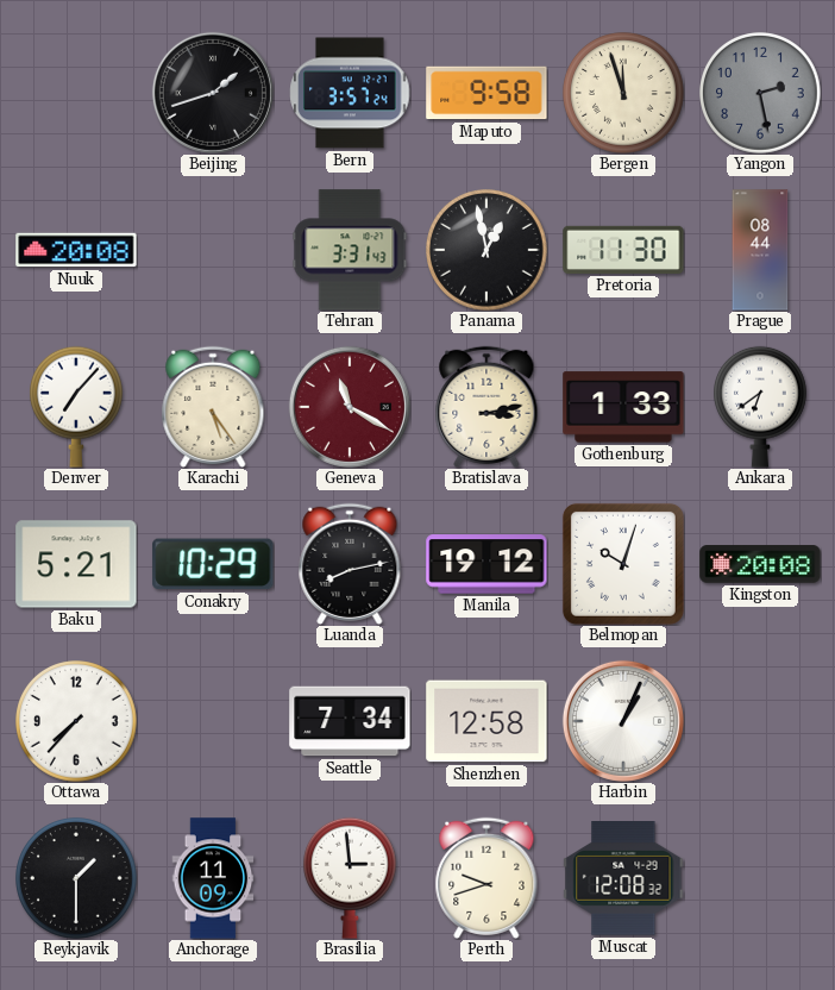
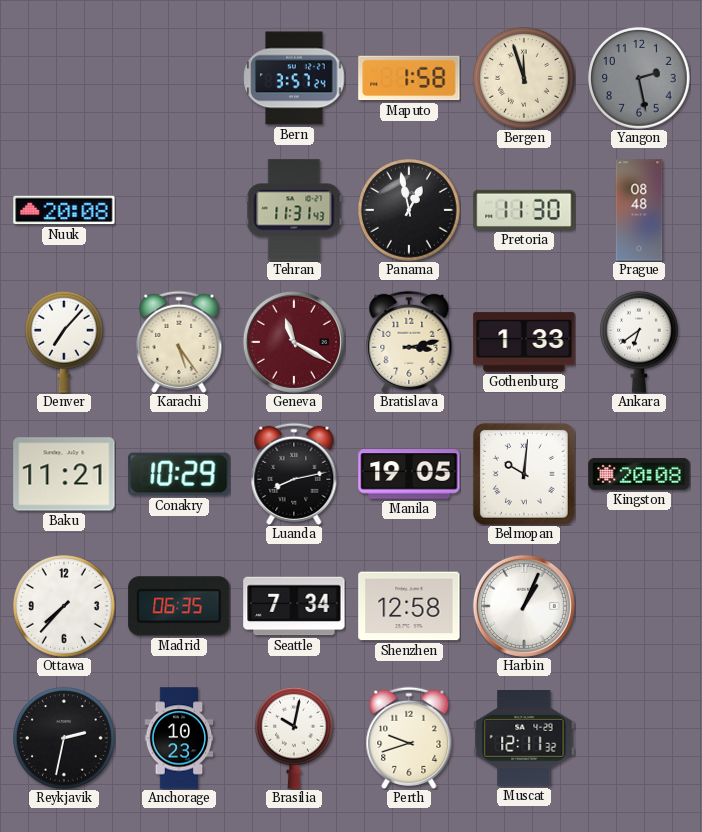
Beijing: 1:42 -> none
Maputo: 9:58 -> 1:58
Tehran: 3:31 -> 11:31
Prague: 08:44 -> 08:48
Baku: 5:21 -> 11:21
Manila: 19:12 -> 19:05
Belmopan: 10:03 -> 10:01
Madrid: none -> 06:35
Reykjavik: 1:30 -> 2:32
Anchorage: 11:09 -> 10:23
Brasilia: 2:59 -> 10:02
Muscat: 12:08 -> 12:11
